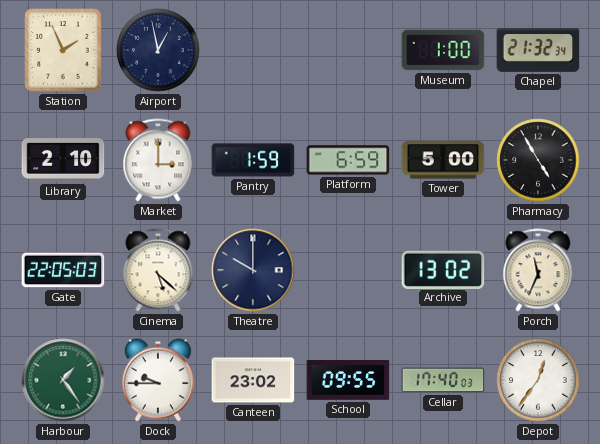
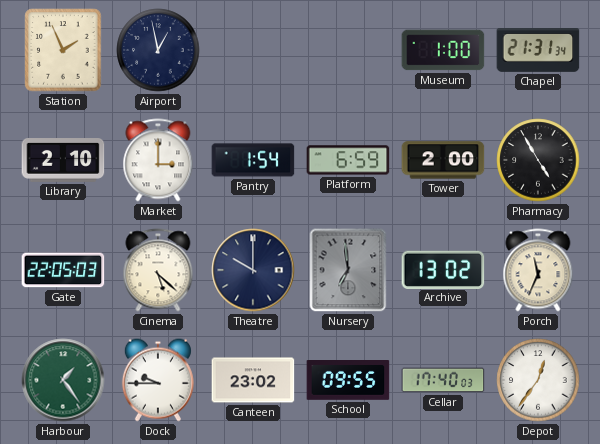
Chapel: 21:32 -> 21:31
Pantry: 1:59 -> 1:54
Tower: 5:00 -> 2:00
Nursery: none -> 6:59
